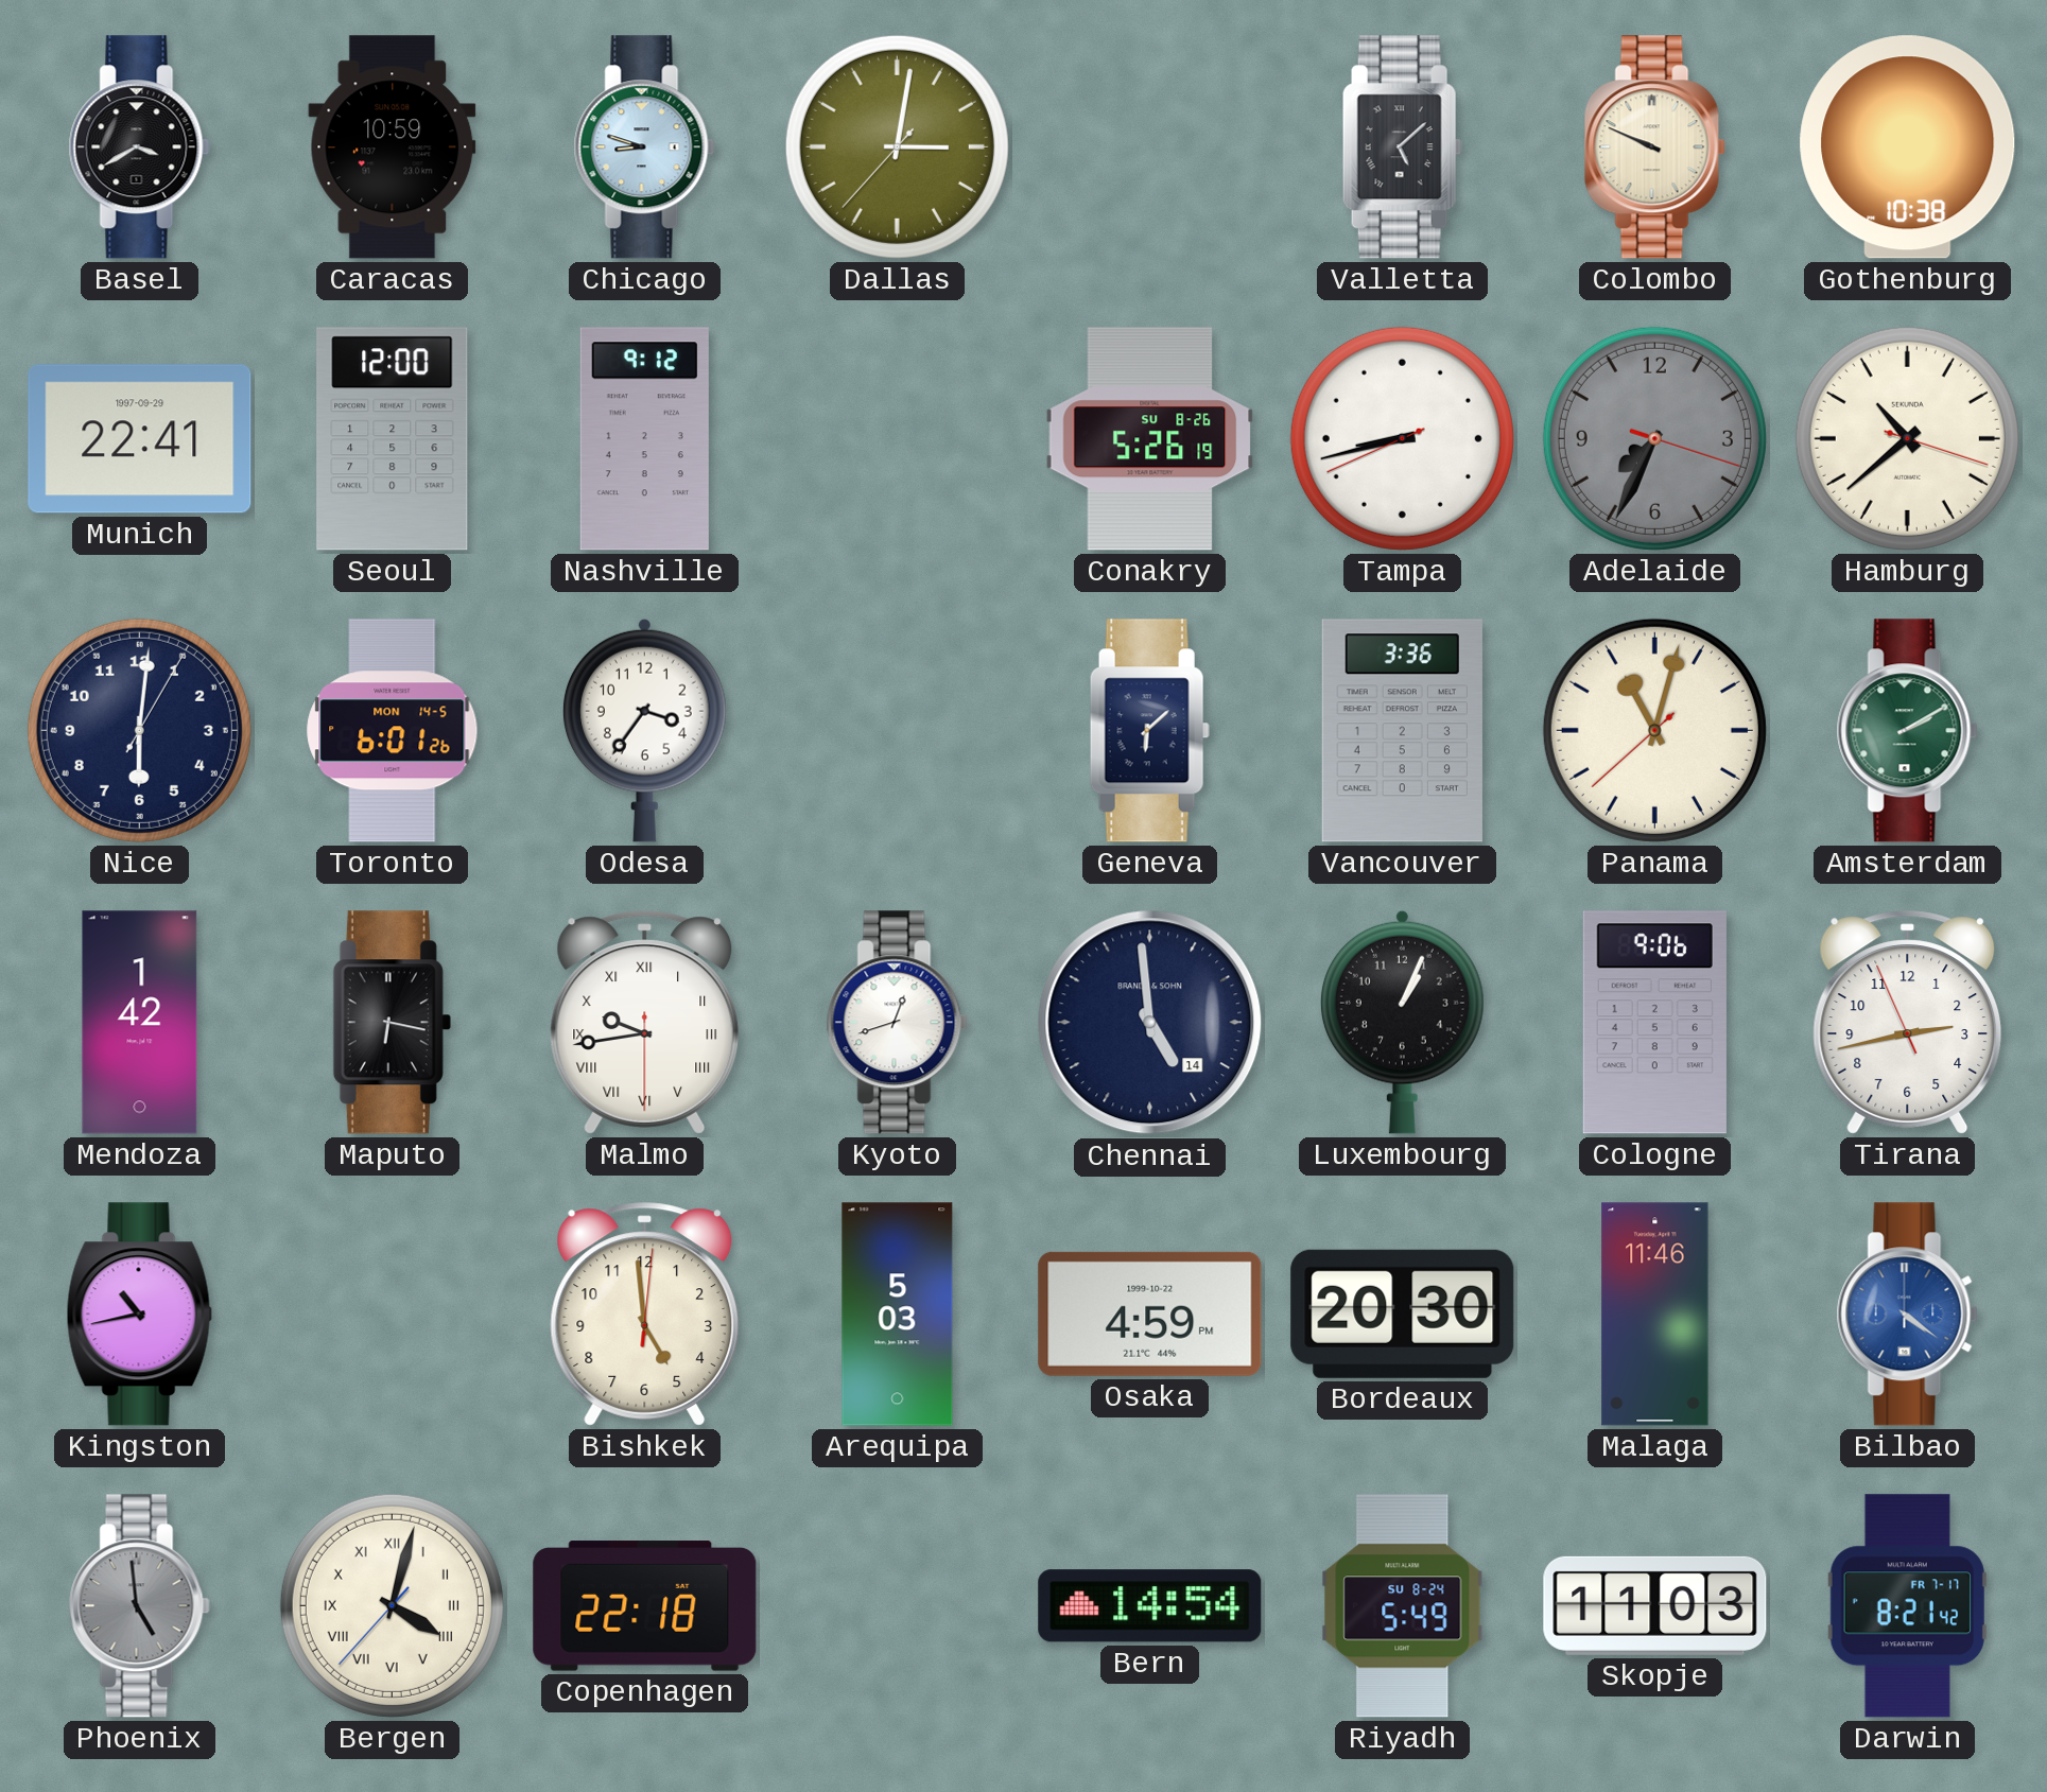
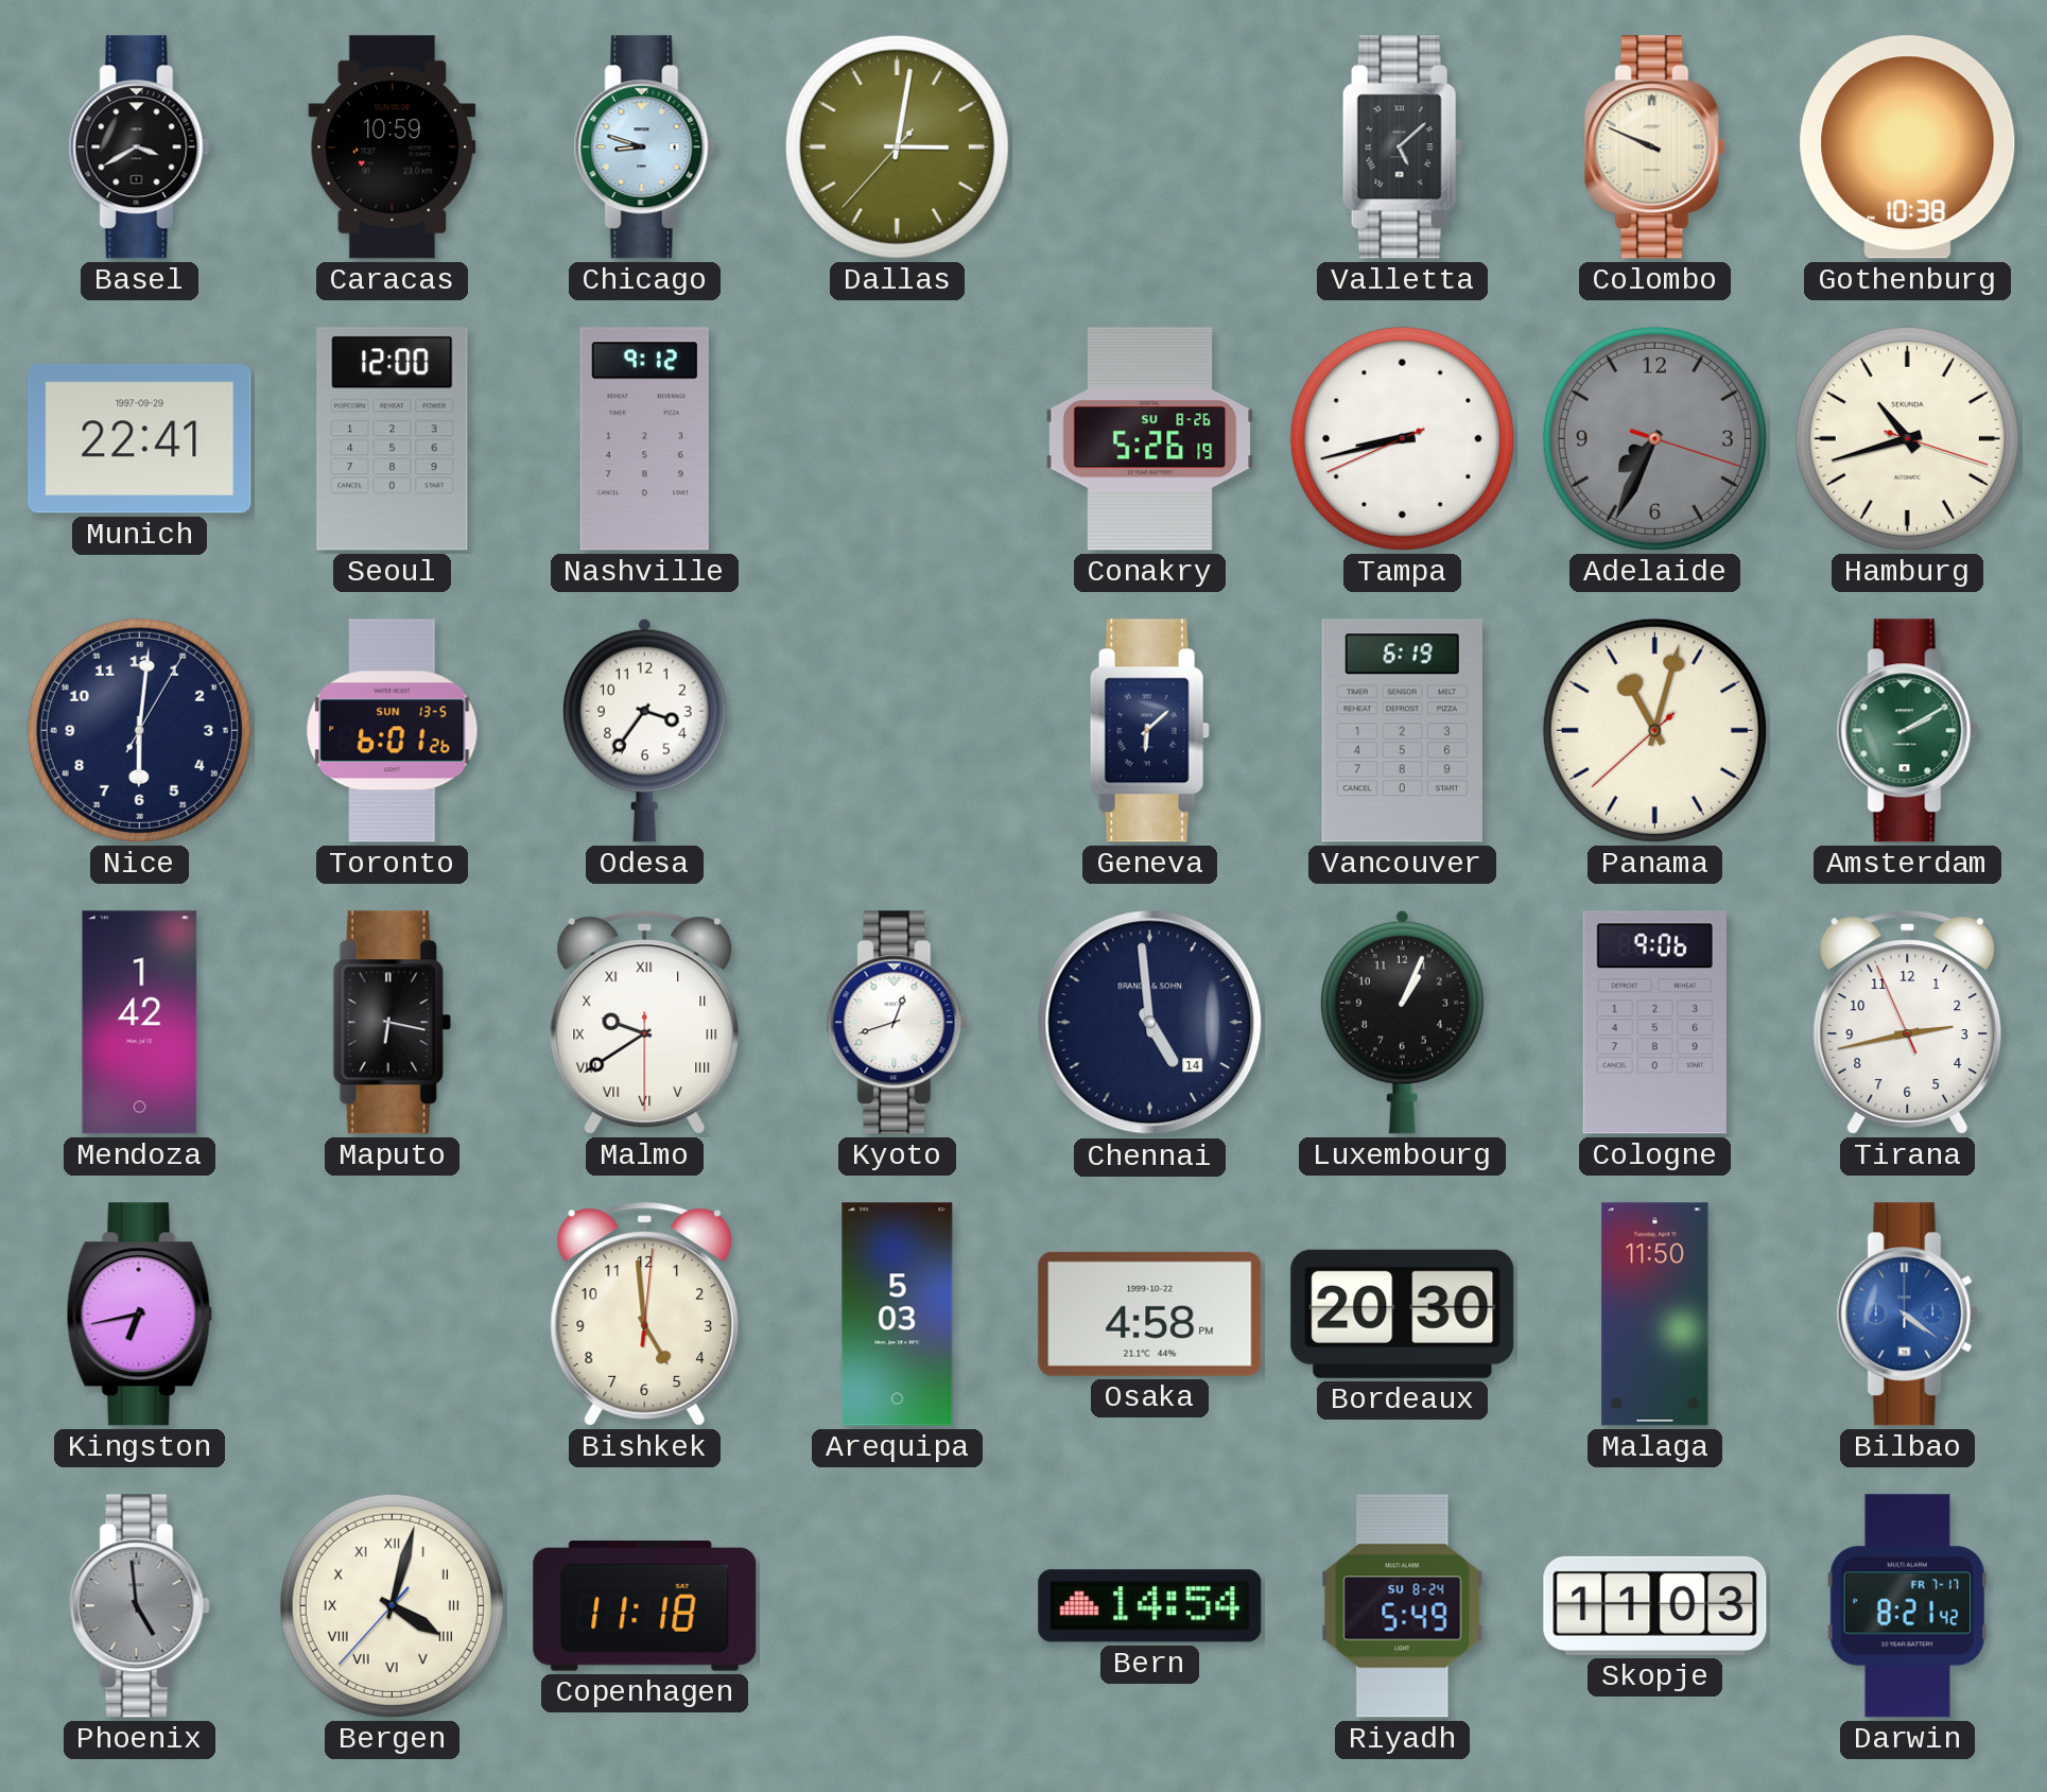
Hamburg: 10:38 -> 10:42
Toronto date: MON 14-5 -> SUN 13-5
Vancouver: 3:36 -> 6:19
Malmo: 9:43 -> 9:39
Kingston: 10:43 -> 6:43
Osaka: 4:59 -> 4:58
Malaga: 11:46 -> 11:50
Copenhagen: 22:18 -> 11:18
